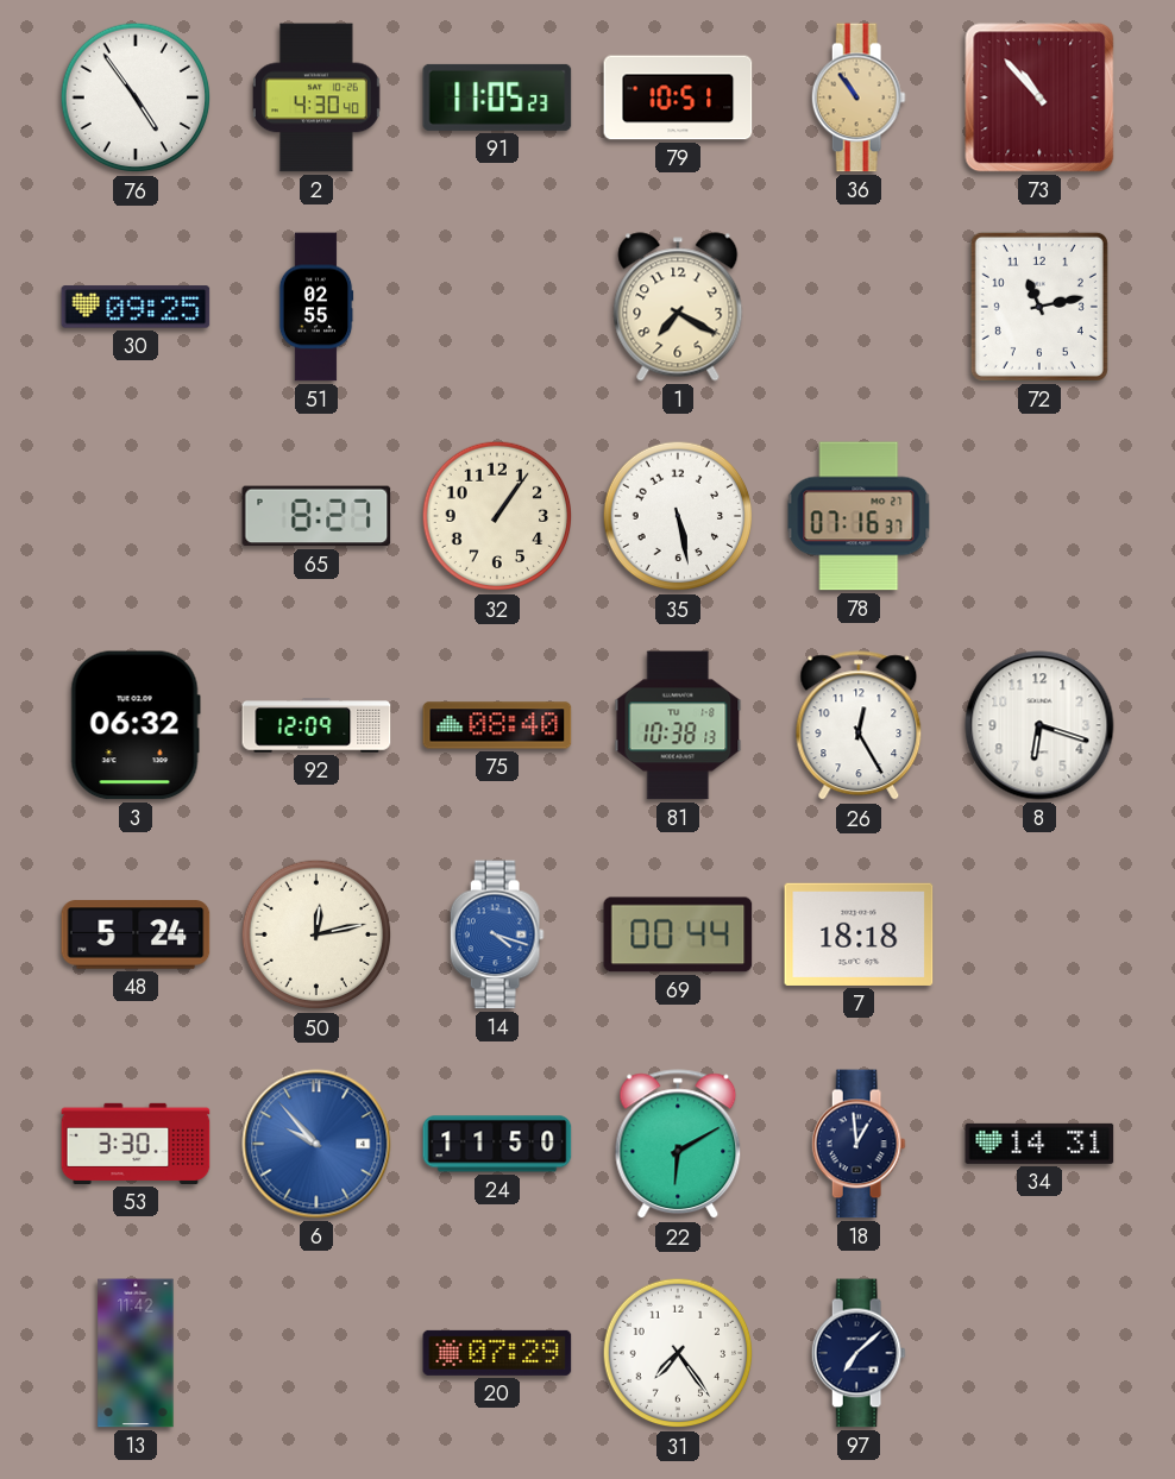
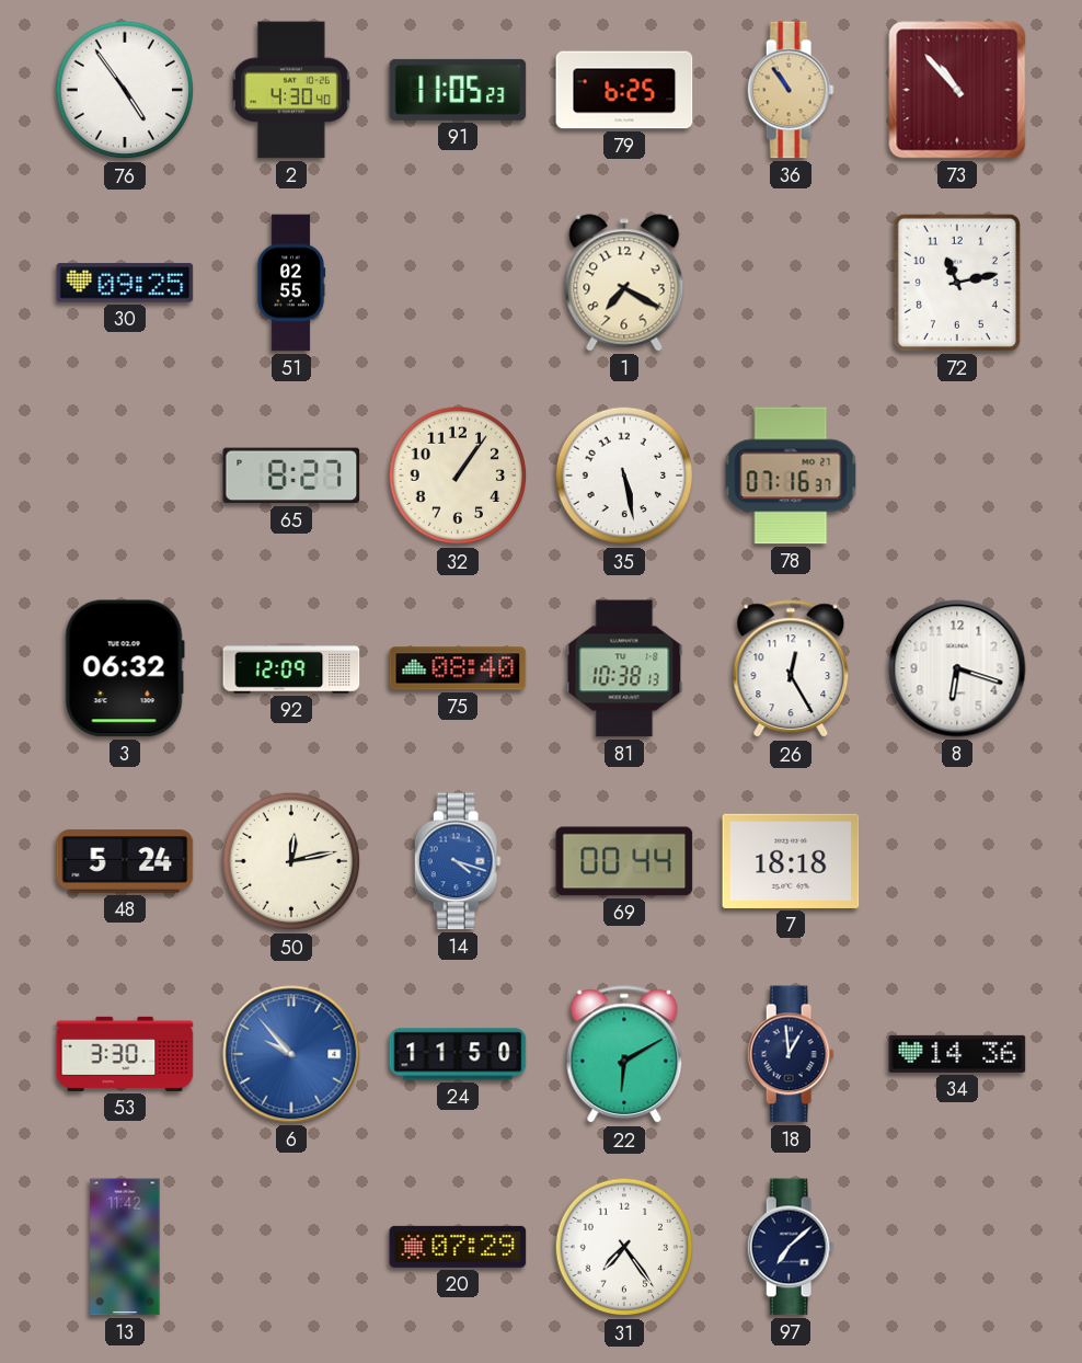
79: 10:51 -> 6:25
34: 14:31 -> 14:36
